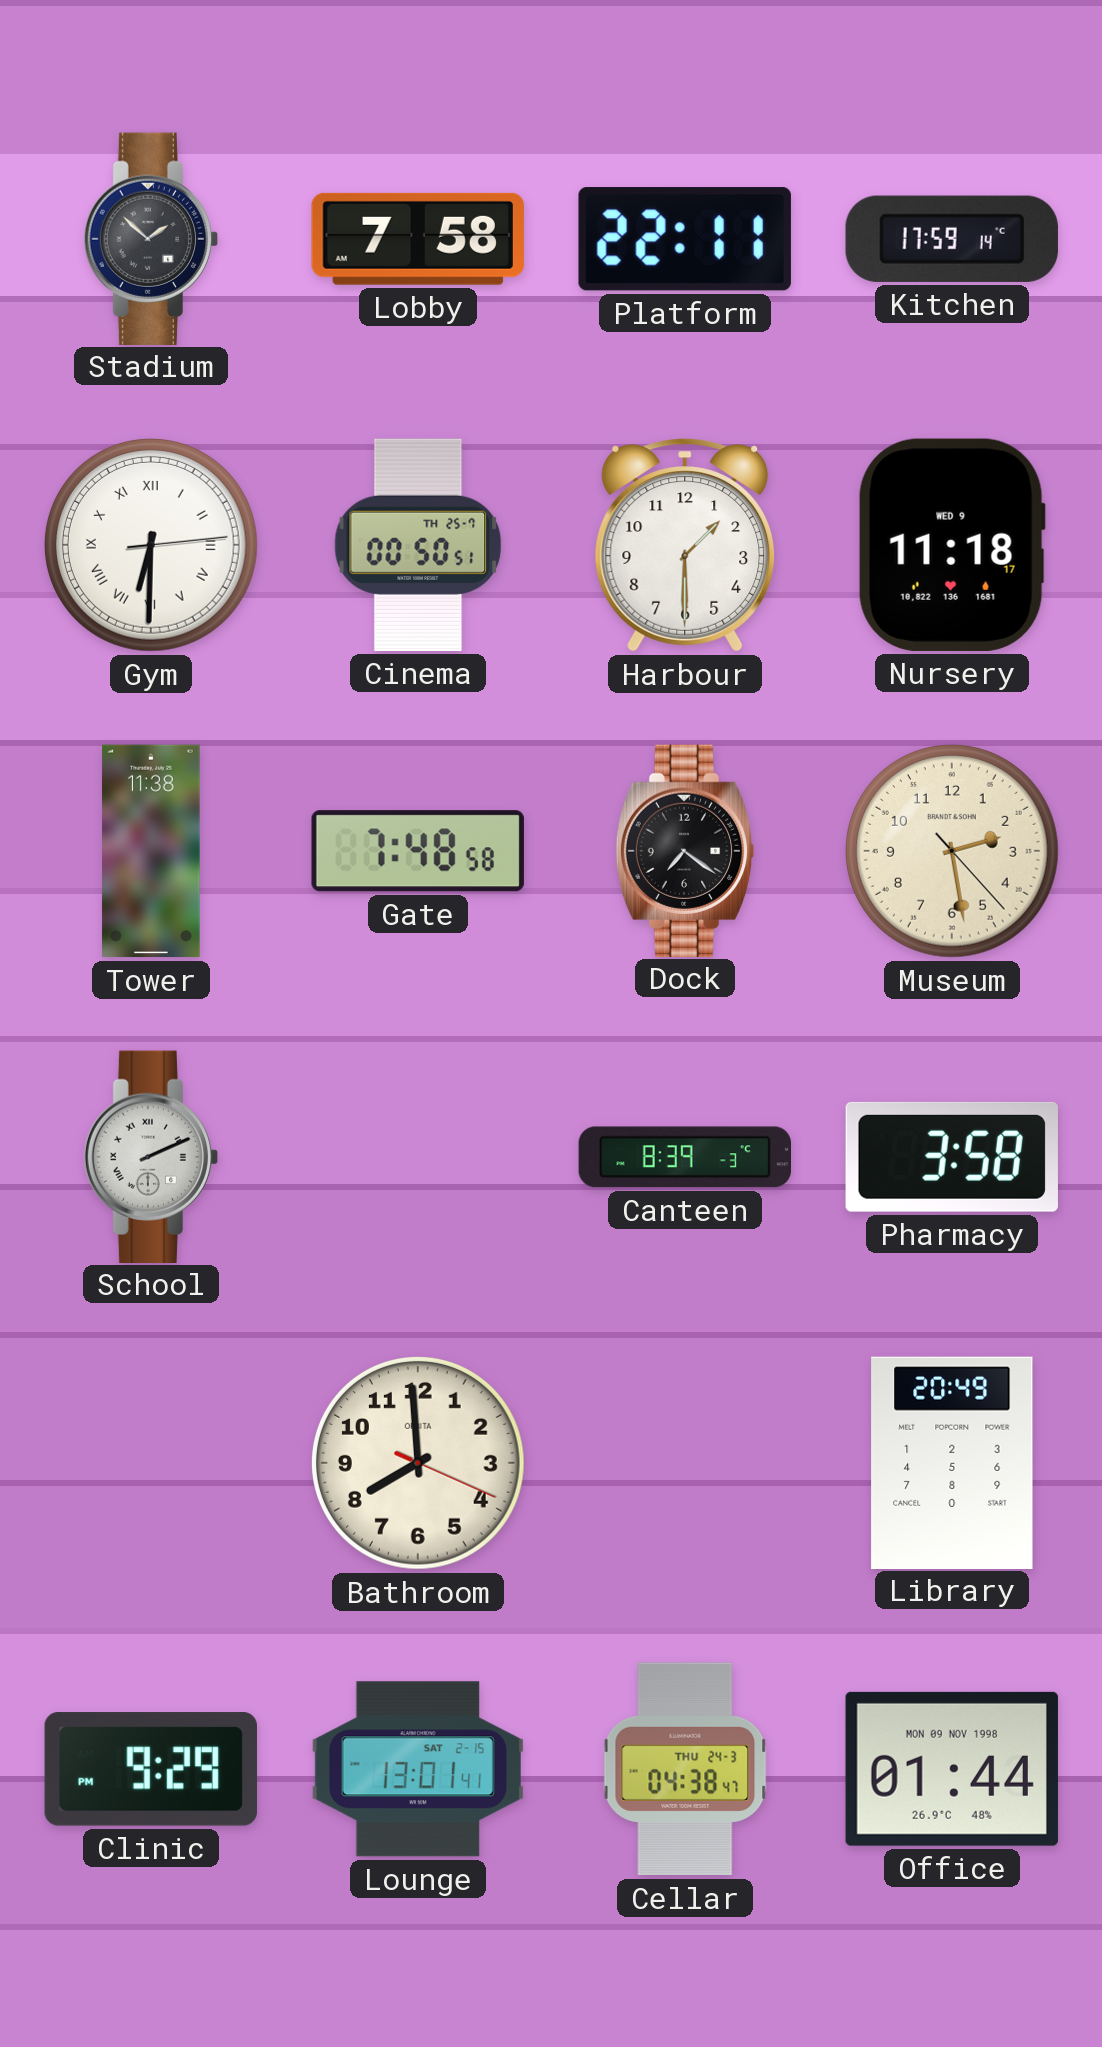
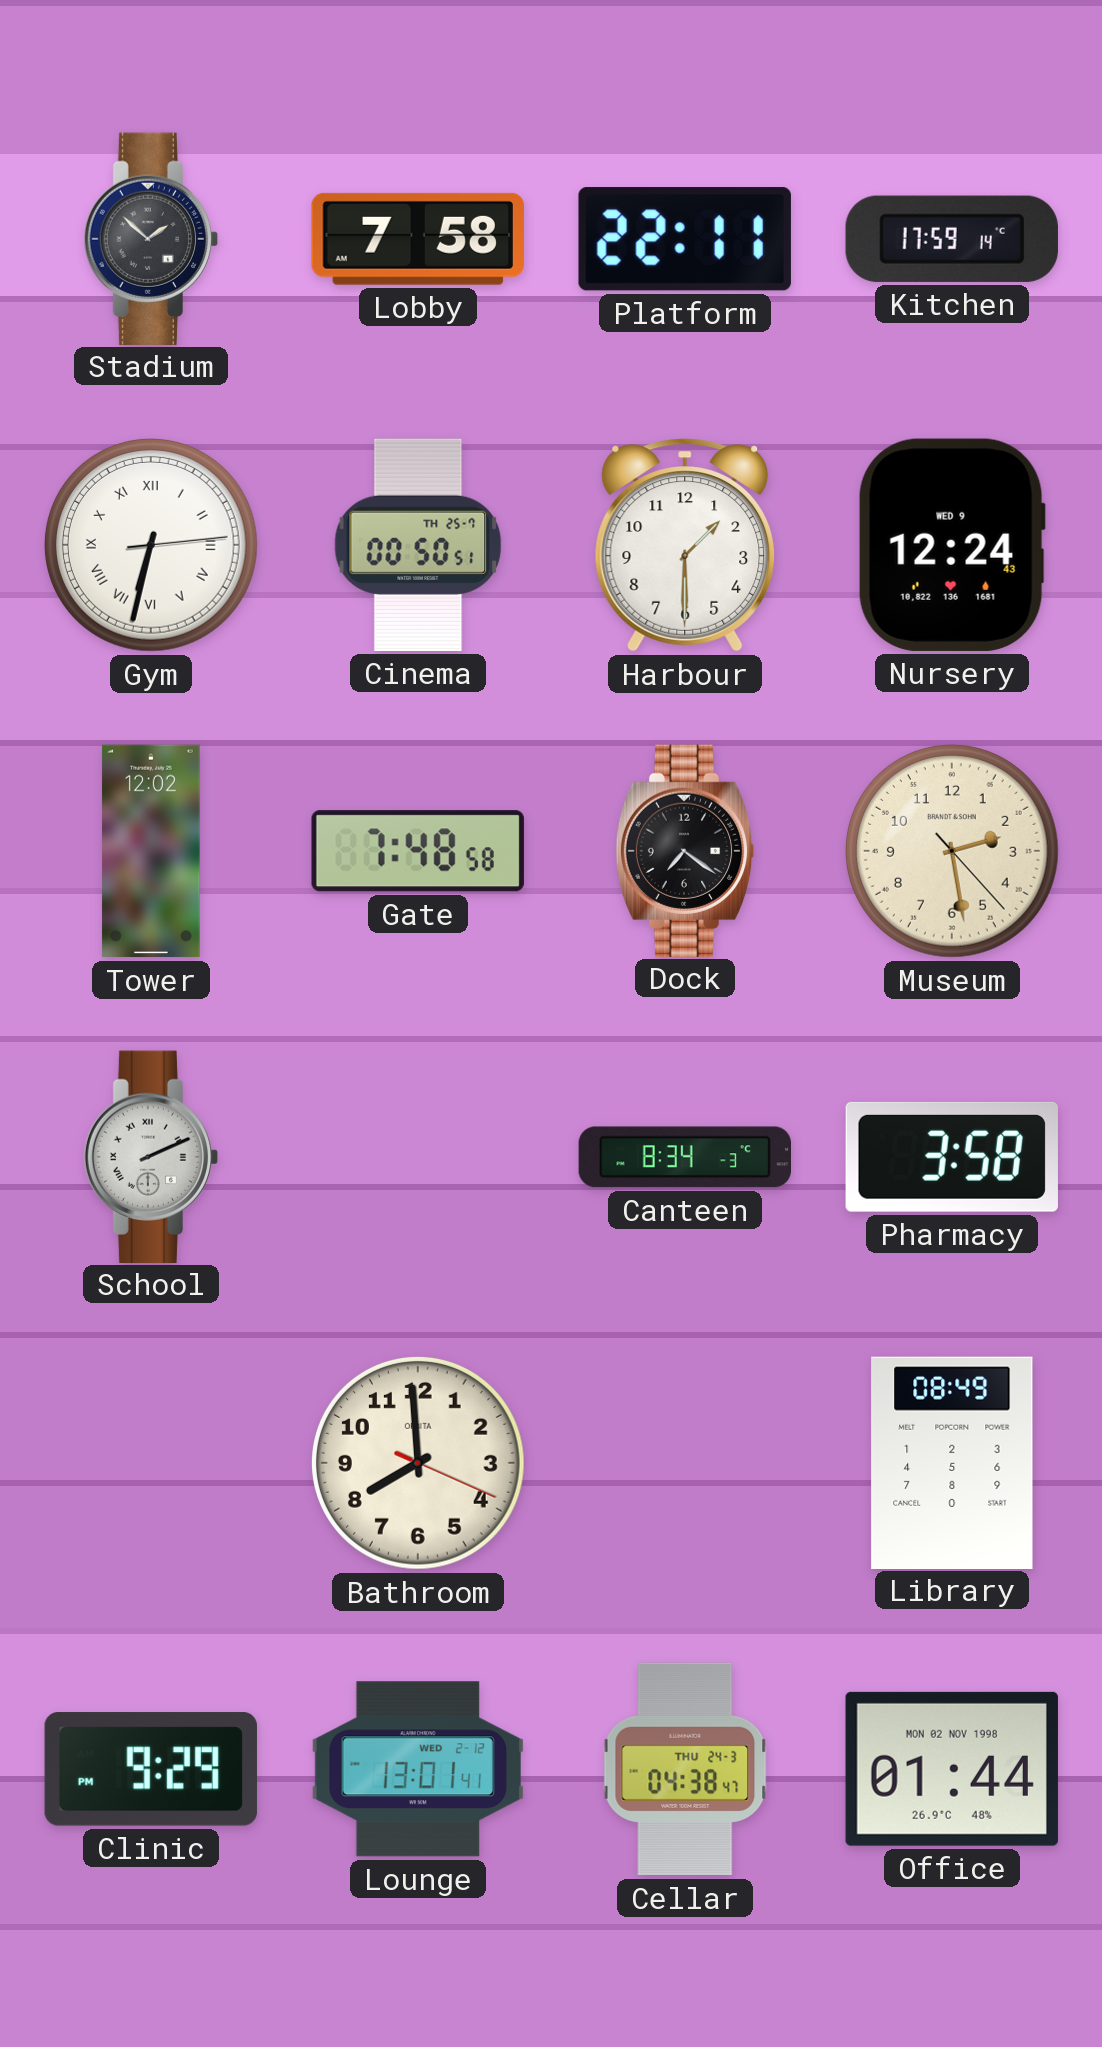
Gym: 6:30 -> 6:32
Nursery: 11:18 -> 12:24
Tower: 11:38 -> 12:02
Canteen: 8:39 -> 8:34
Library: 20:49 -> 08:49
Lounge date: SAT 2-15 -> WED 2-12
Office date: MON 09 NOV 1998 -> MON 02 NOV 1998
